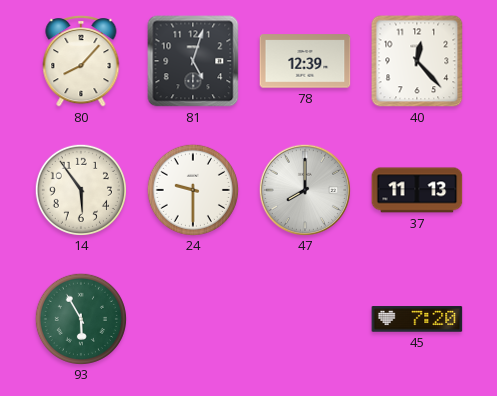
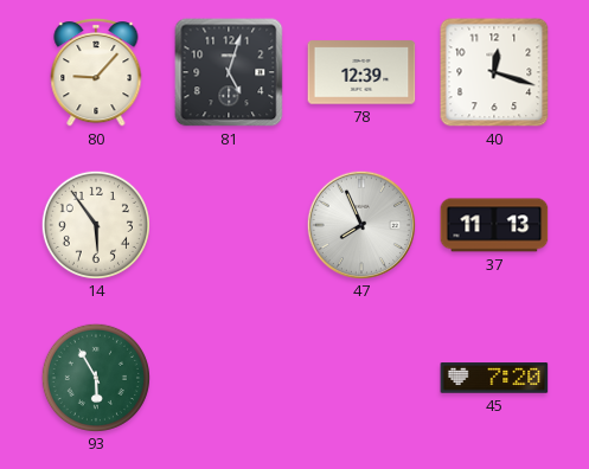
80: 8:07 -> 9:07
40: 12:23 -> 12:18
24: 9:30 -> none
47: 8:00 -> 7:56
